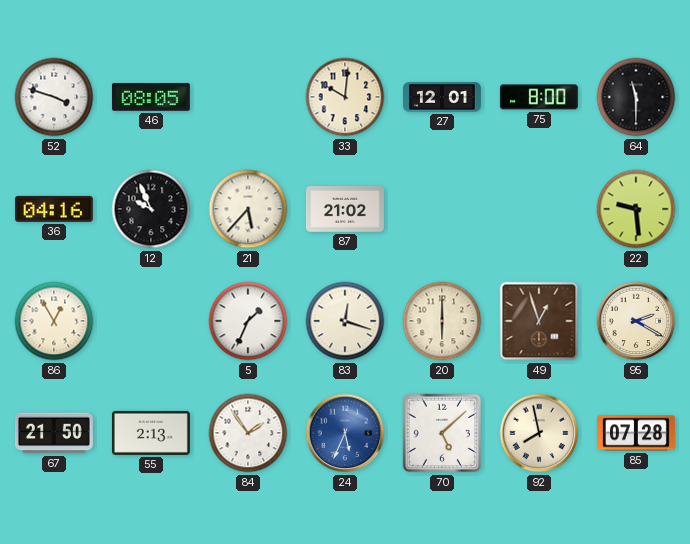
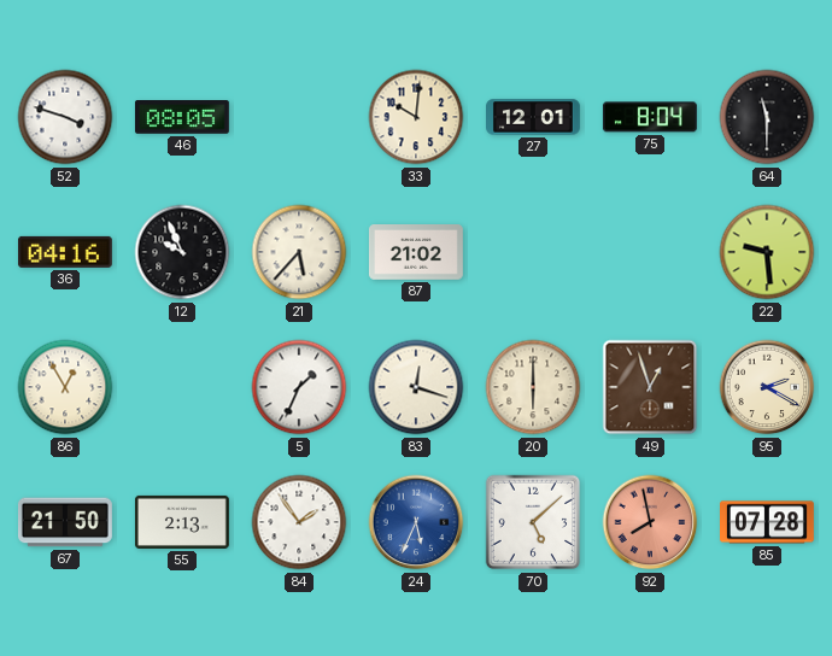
75: 8:00 -> 8:04
92 dial: cream -> salmon
